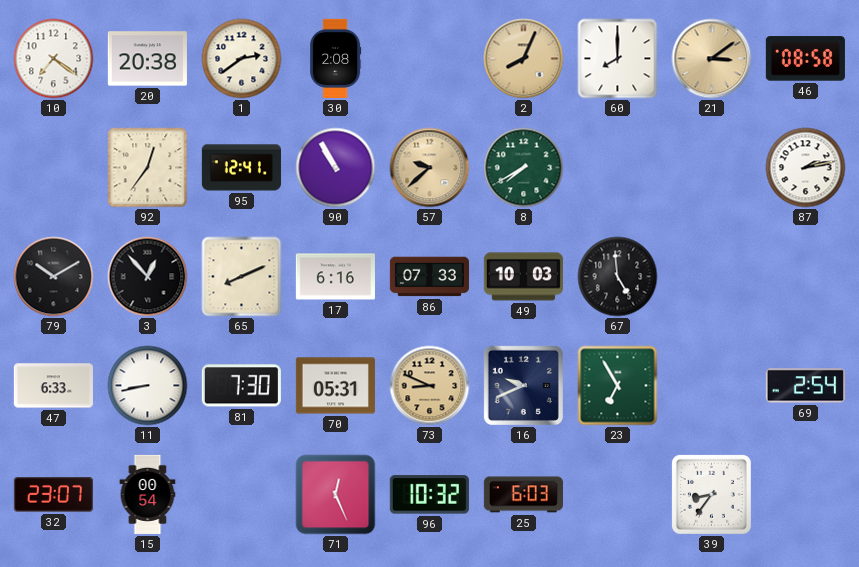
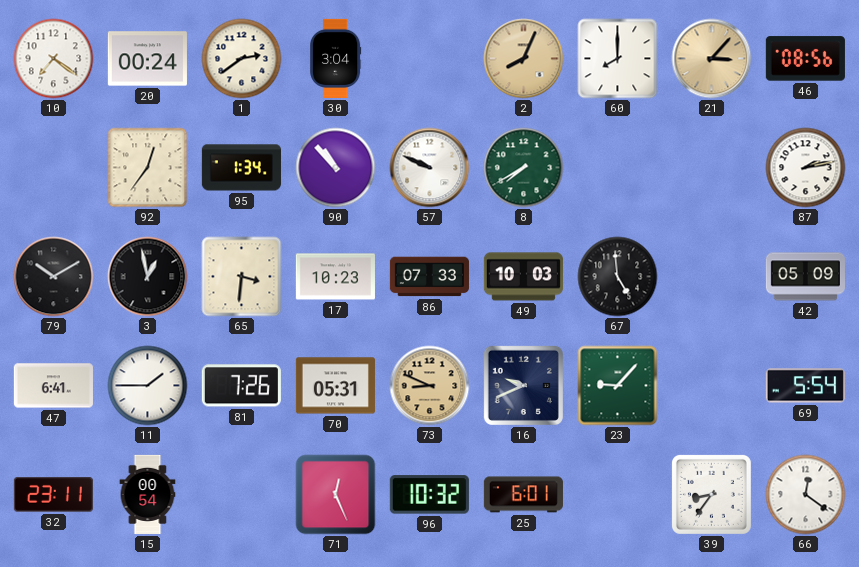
20: 20:38 -> 00:24
30: 2:08 -> 3:04
21: 3:09 -> 3:07
46: 08:58 -> 08:56
95: 12:41 -> 1:34
90: 10:55 -> 10:53
57: 9:38 -> 9:49
57 dial: champagne -> white
3: 12:53 -> 12:58
65: 8:11 -> 3:31
17: 6:16 -> 10:23
42: none -> 05:09
47: 6:33 -> 6:41
11: 8:43 -> 1:45
81: 7:30 -> 7:26
23: 6:55 -> 9:07
69: 2:54 -> 5:54
32: 23:07 -> 23:11
25: 6:03 -> 6:01
66: none -> 12:21
